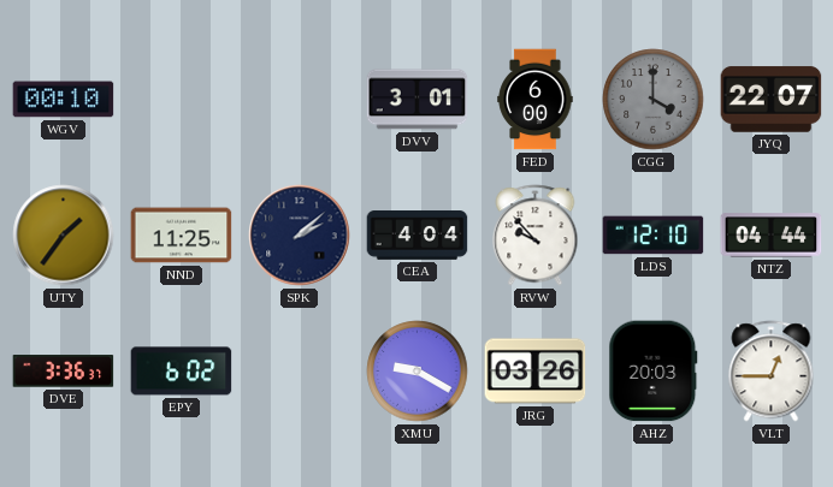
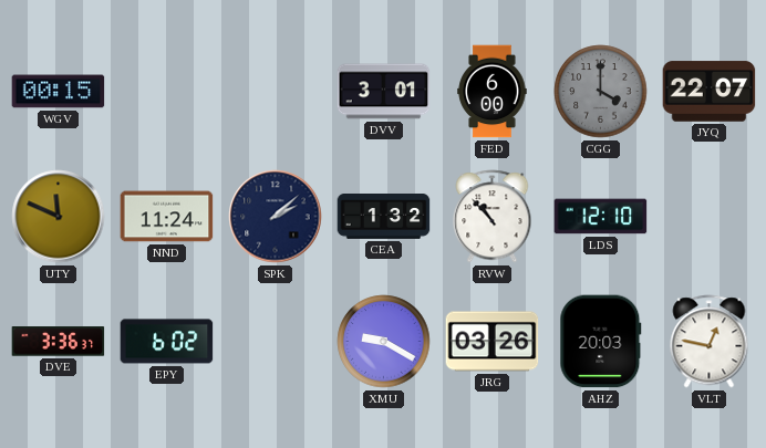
WGV: 00:10 -> 00:15
UTY: 1:36 -> 11:49
NND: 11:25 -> 11:24
CEA: 4:04 -> 1:32
RVW: 9:53 -> 10:53
NTZ: 04:44 -> none
VLT: 12:45 -> 12:47
